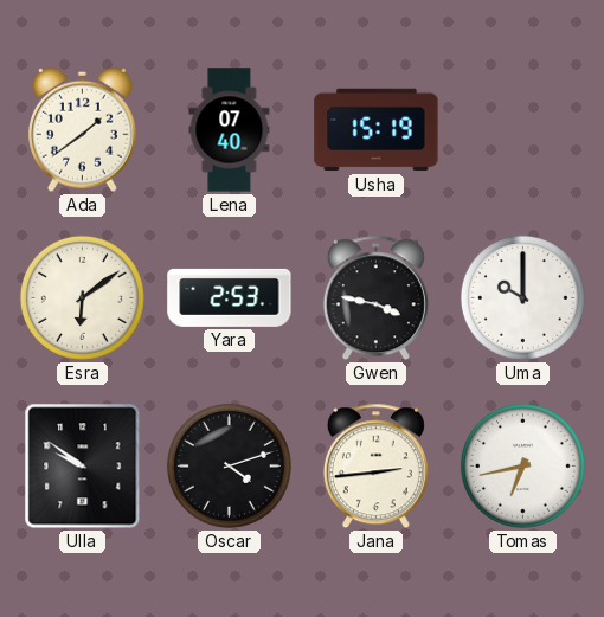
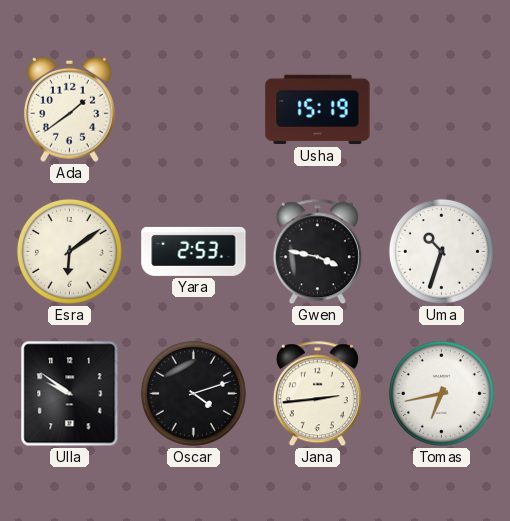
Lena: 07:40 -> none
Uma: 10:00 -> 10:33
